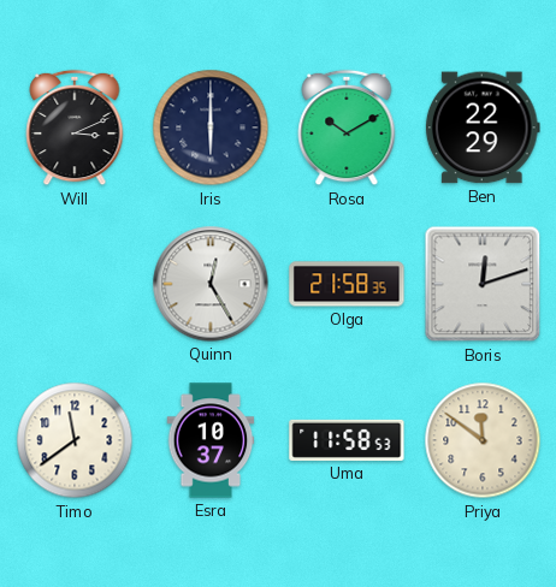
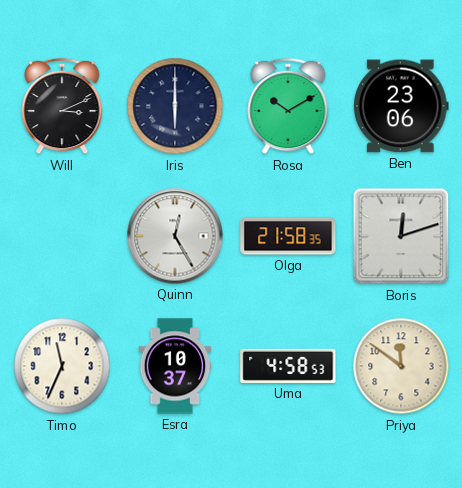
Ben: 22:29 -> 23:06
Timo: 11:39 -> 11:34
Uma: 11:58 -> 4:58
